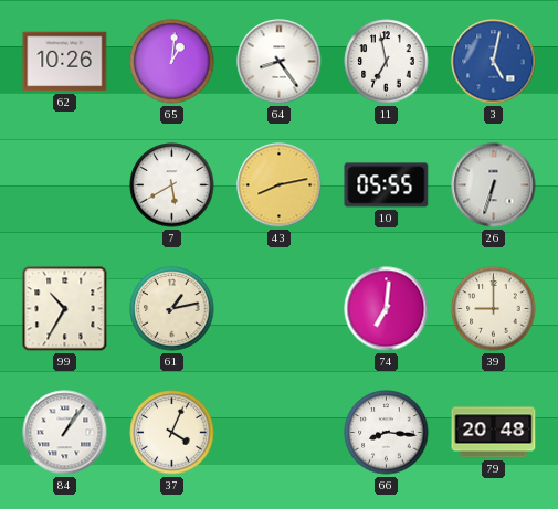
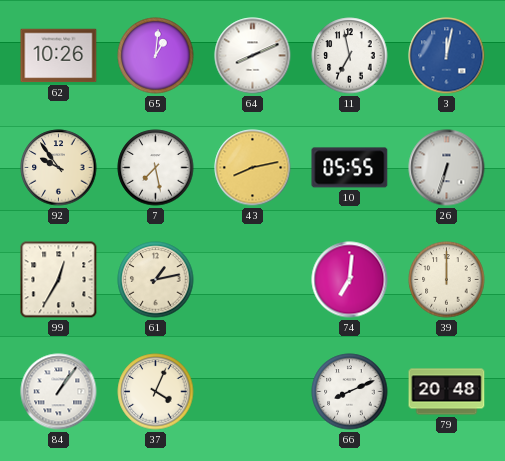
64: 8:24 -> 8:11
3: 5:02 -> 12:02
92: none -> 9:54
7: 5:40 -> 7:28
99: 10:35 -> 12:35
39: 9:00 -> 12:00
66: 8:16 -> 8:11
